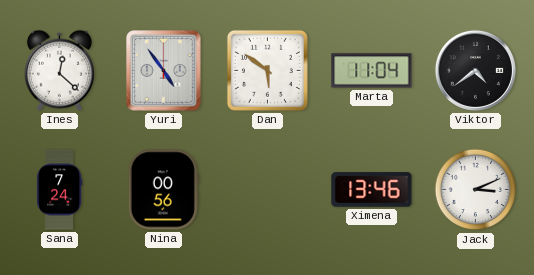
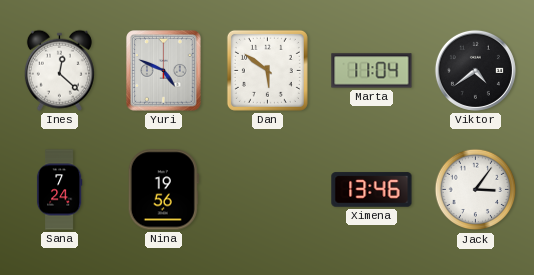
Yuri: 4:54 -> 4:49
Nina: 00:56 -> 19:56
Jack: 3:11 -> 3:06
